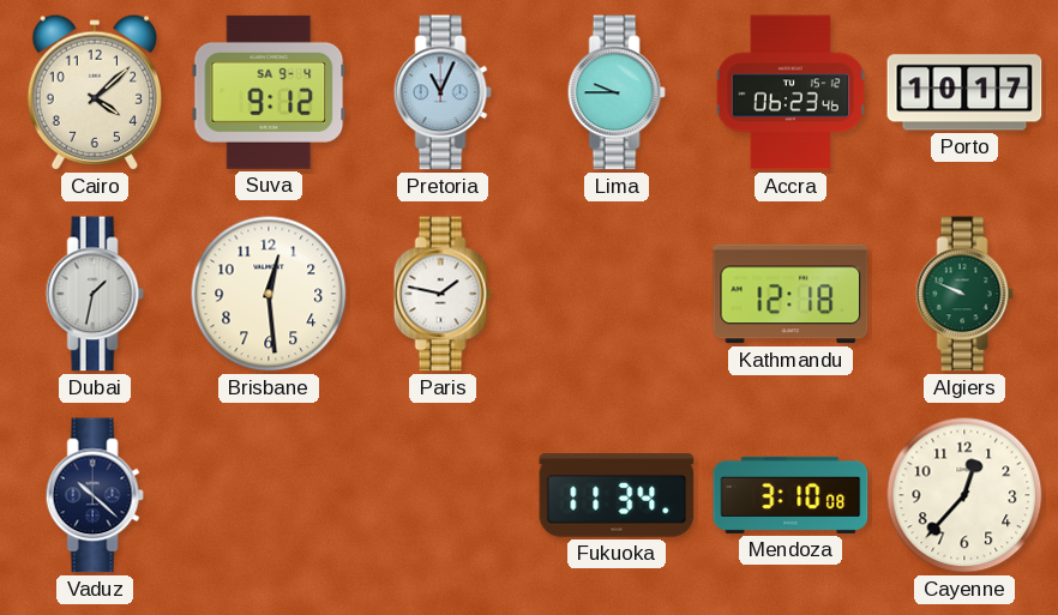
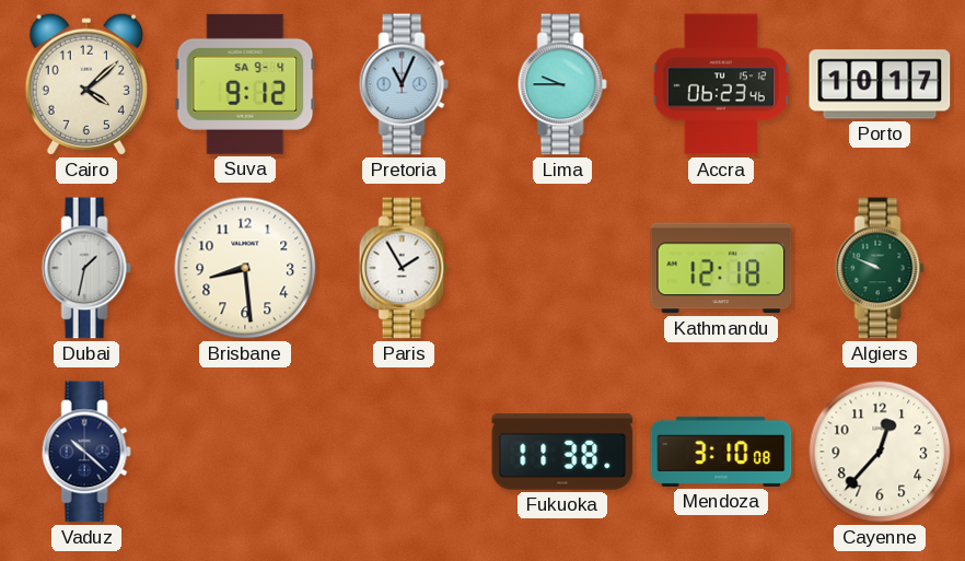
Brisbane: 12:29 -> 8:29
Paris: 1:47 -> 1:55
Fukuoka: 11:34 -> 11:38
